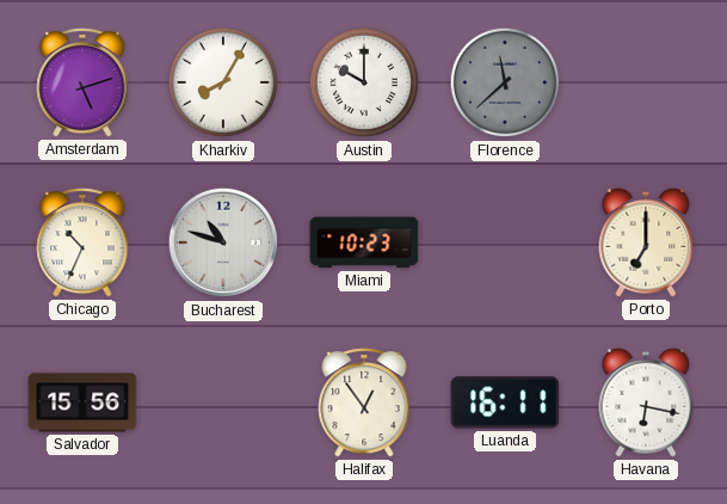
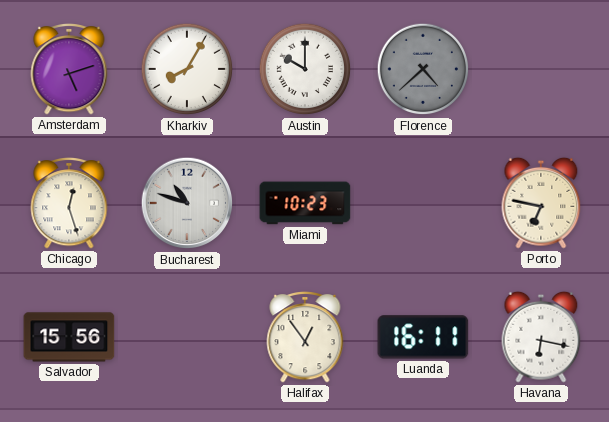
Florence: 11:38 -> 4:38
Chicago: 10:34 -> 12:27
Porto: 7:00 -> 6:47
